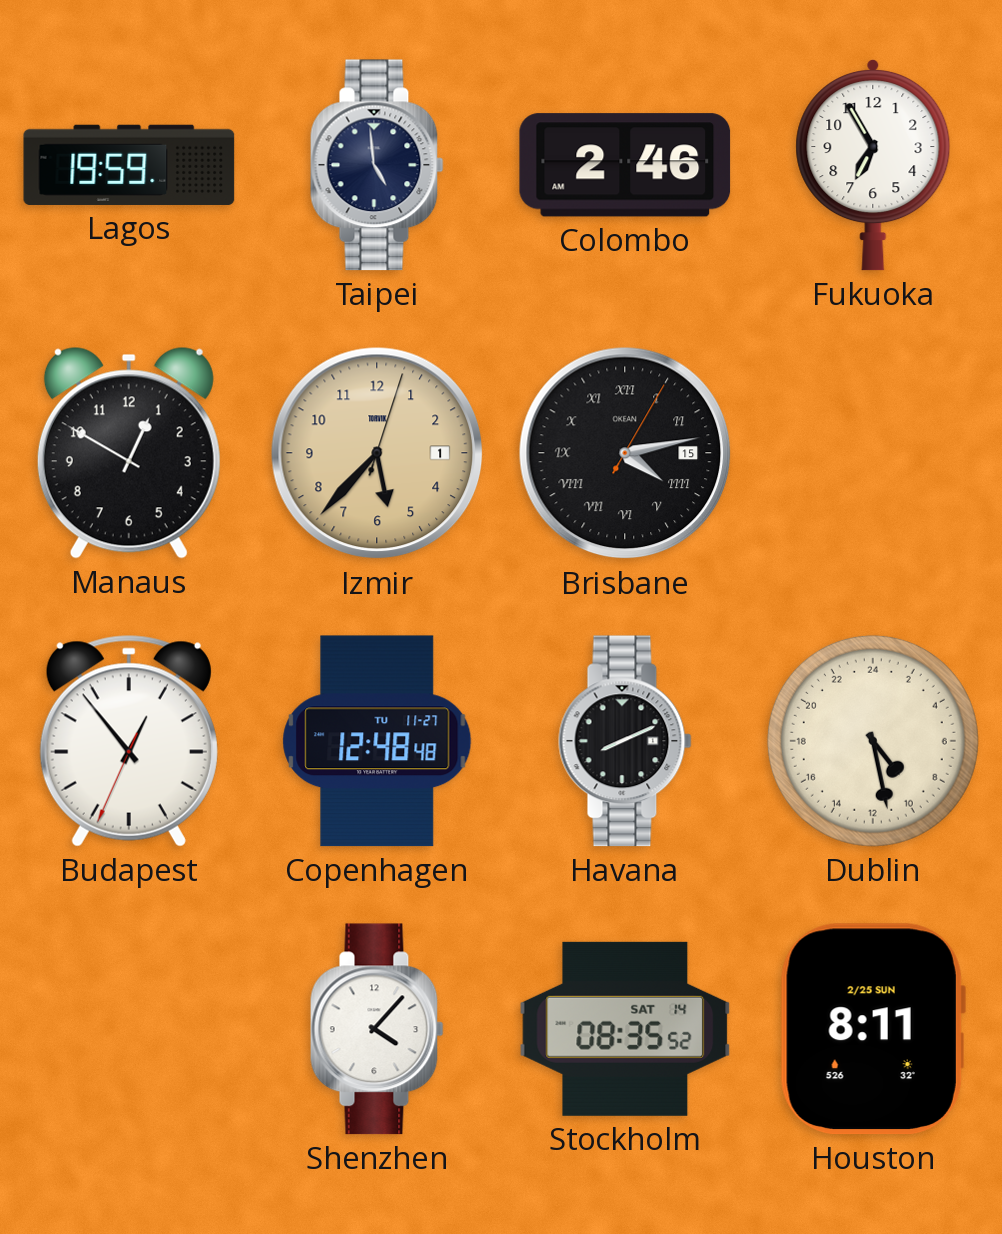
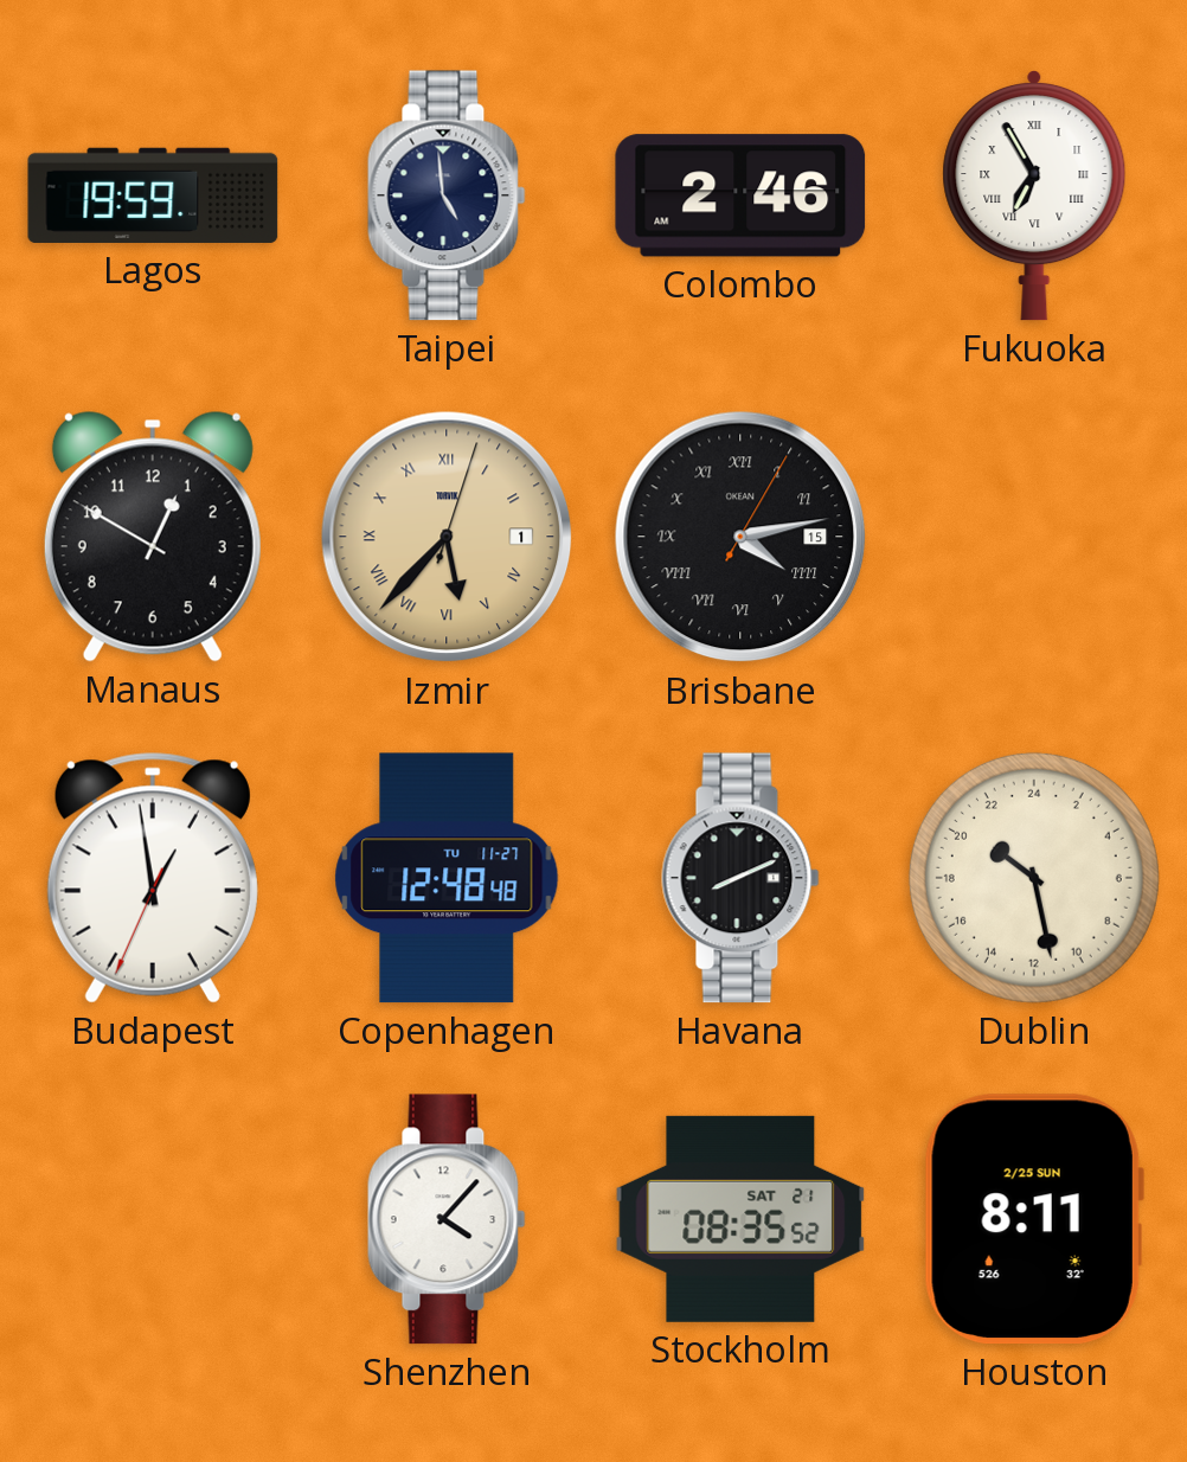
Fukuoka numerals: Arabic -> Roman
Izmir numerals: Arabic -> Roman
Budapest: 12:53 -> 12:58
Dublin: 9:28 -> 20:28
Stockholm date: SAT 14 -> SAT 21
